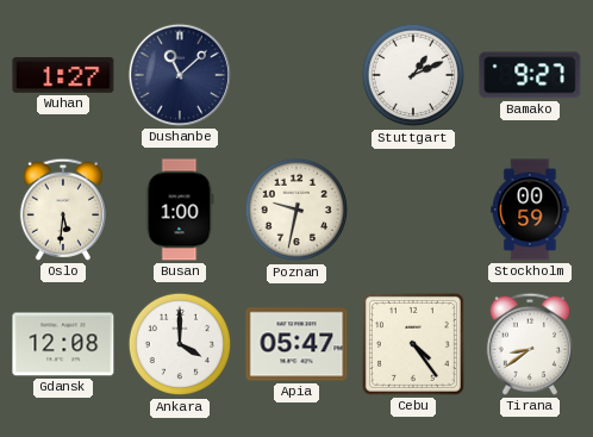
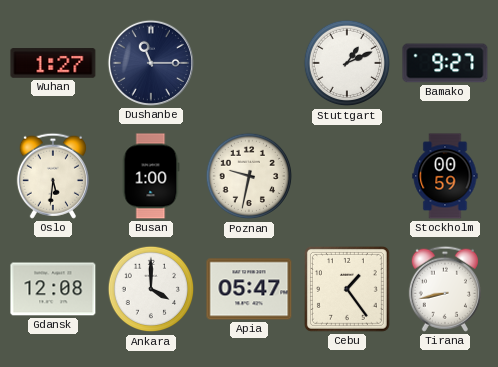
Dushanbe: 11:08 -> 11:15
Cebu: 4:24 -> 1:24
Tirana: 8:39 -> 8:43
